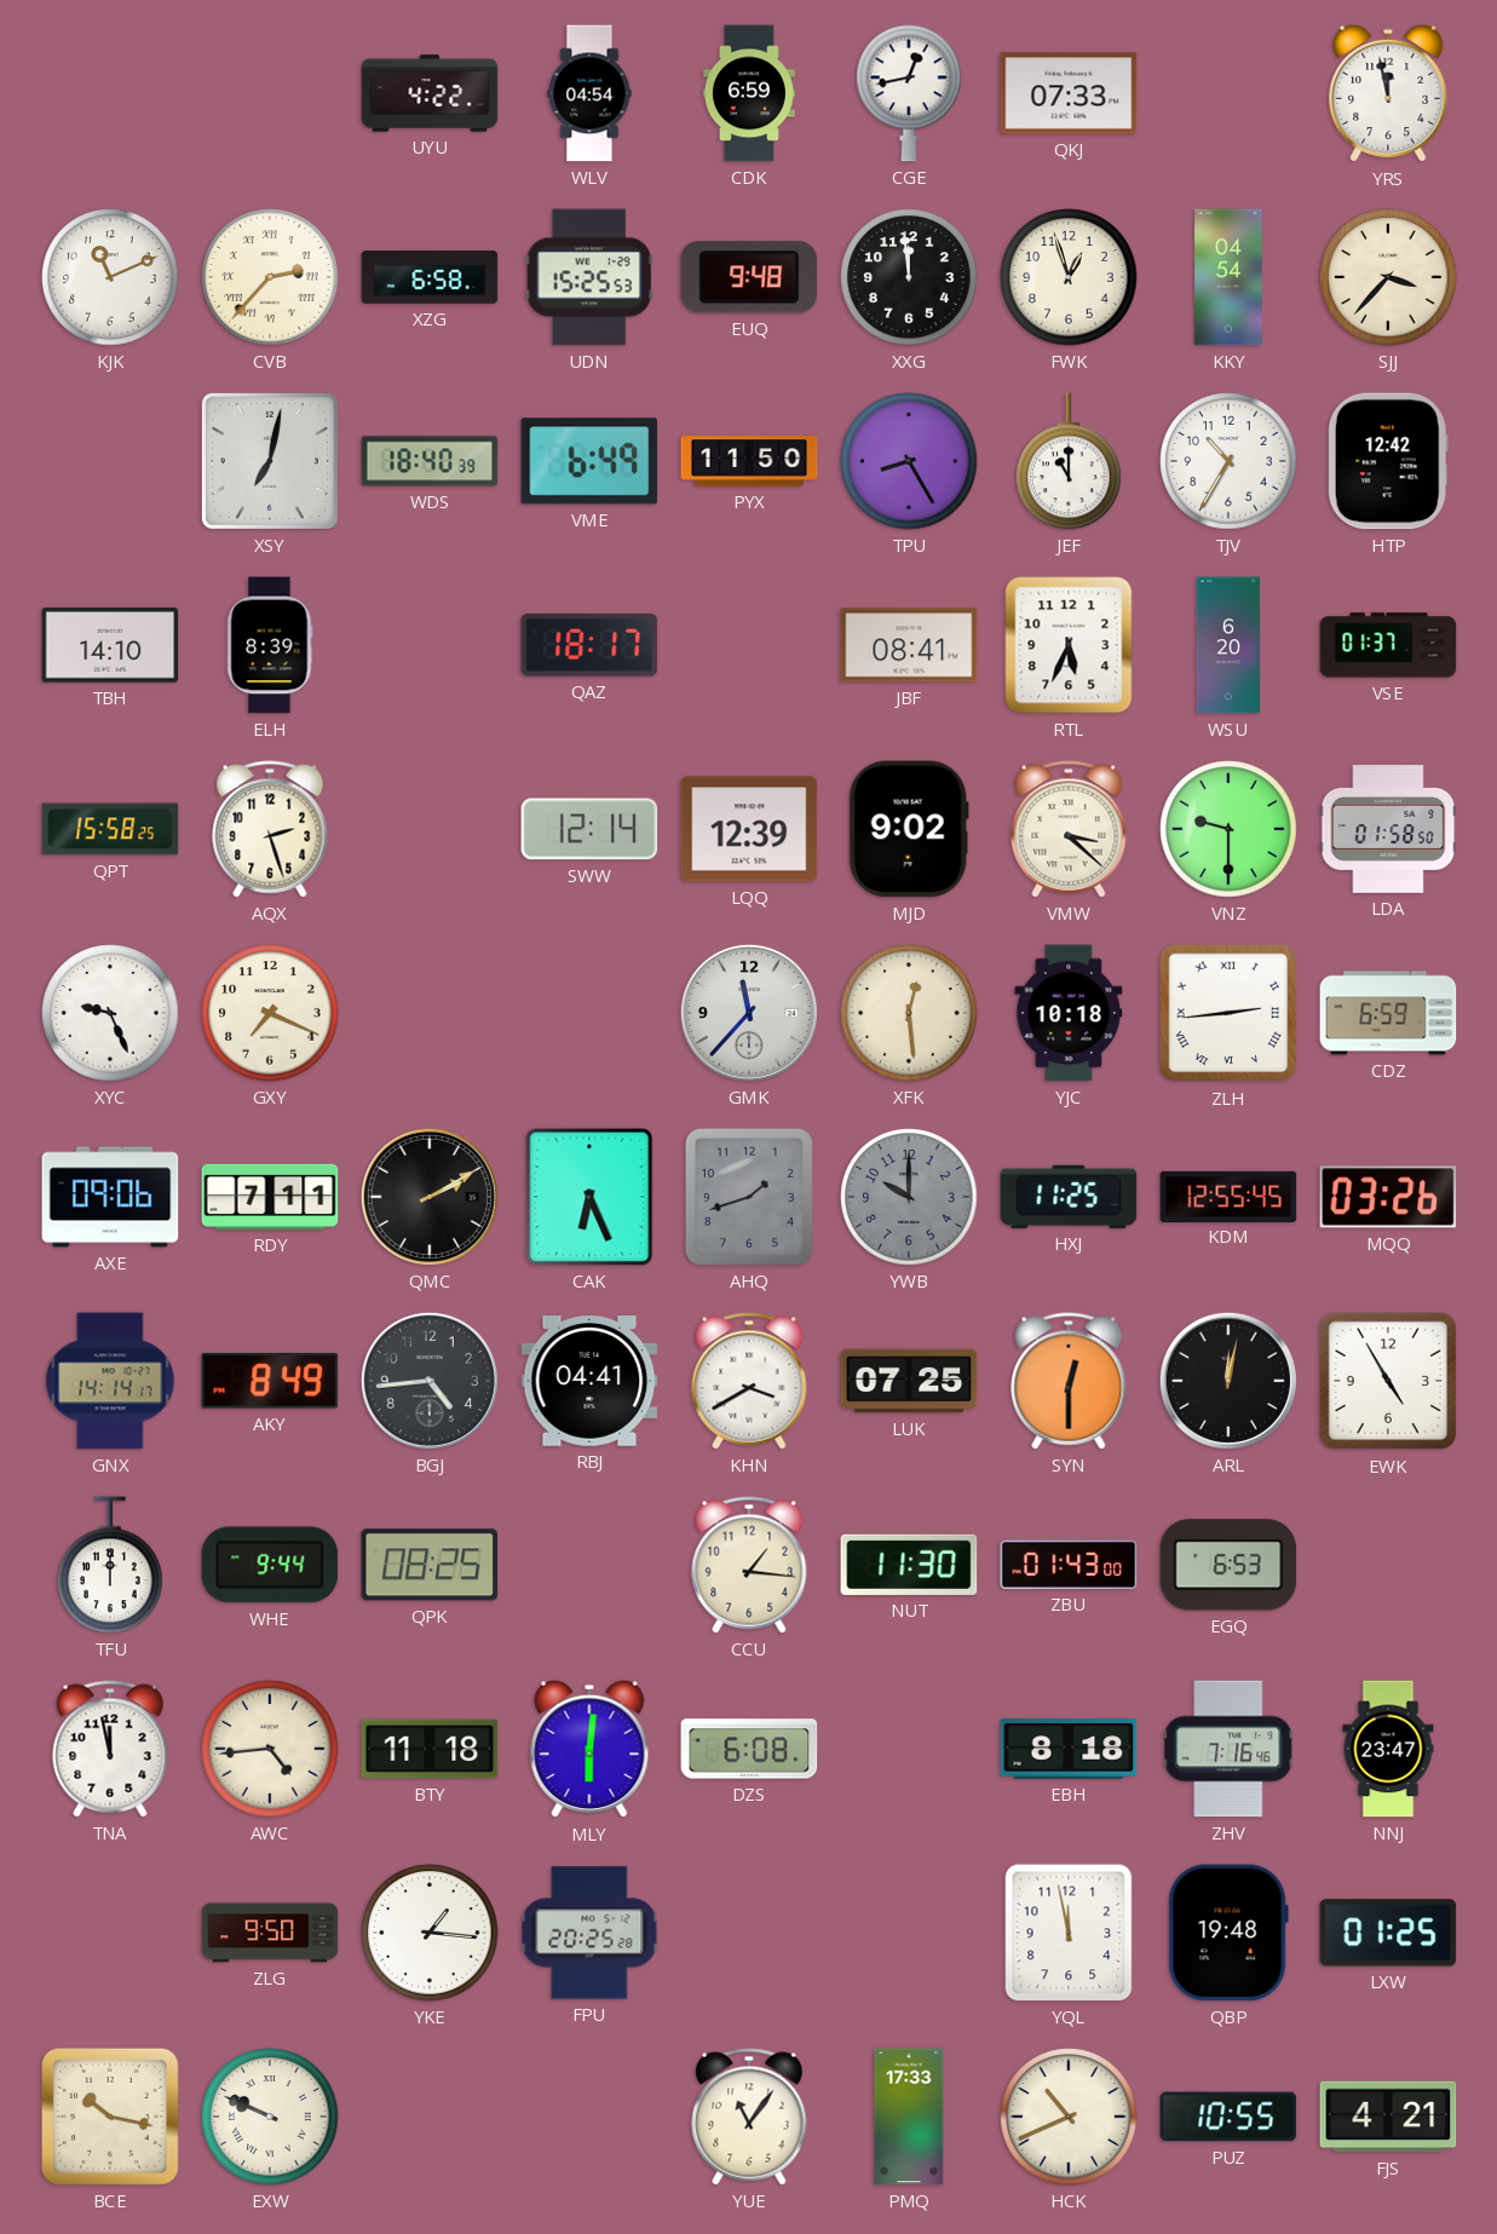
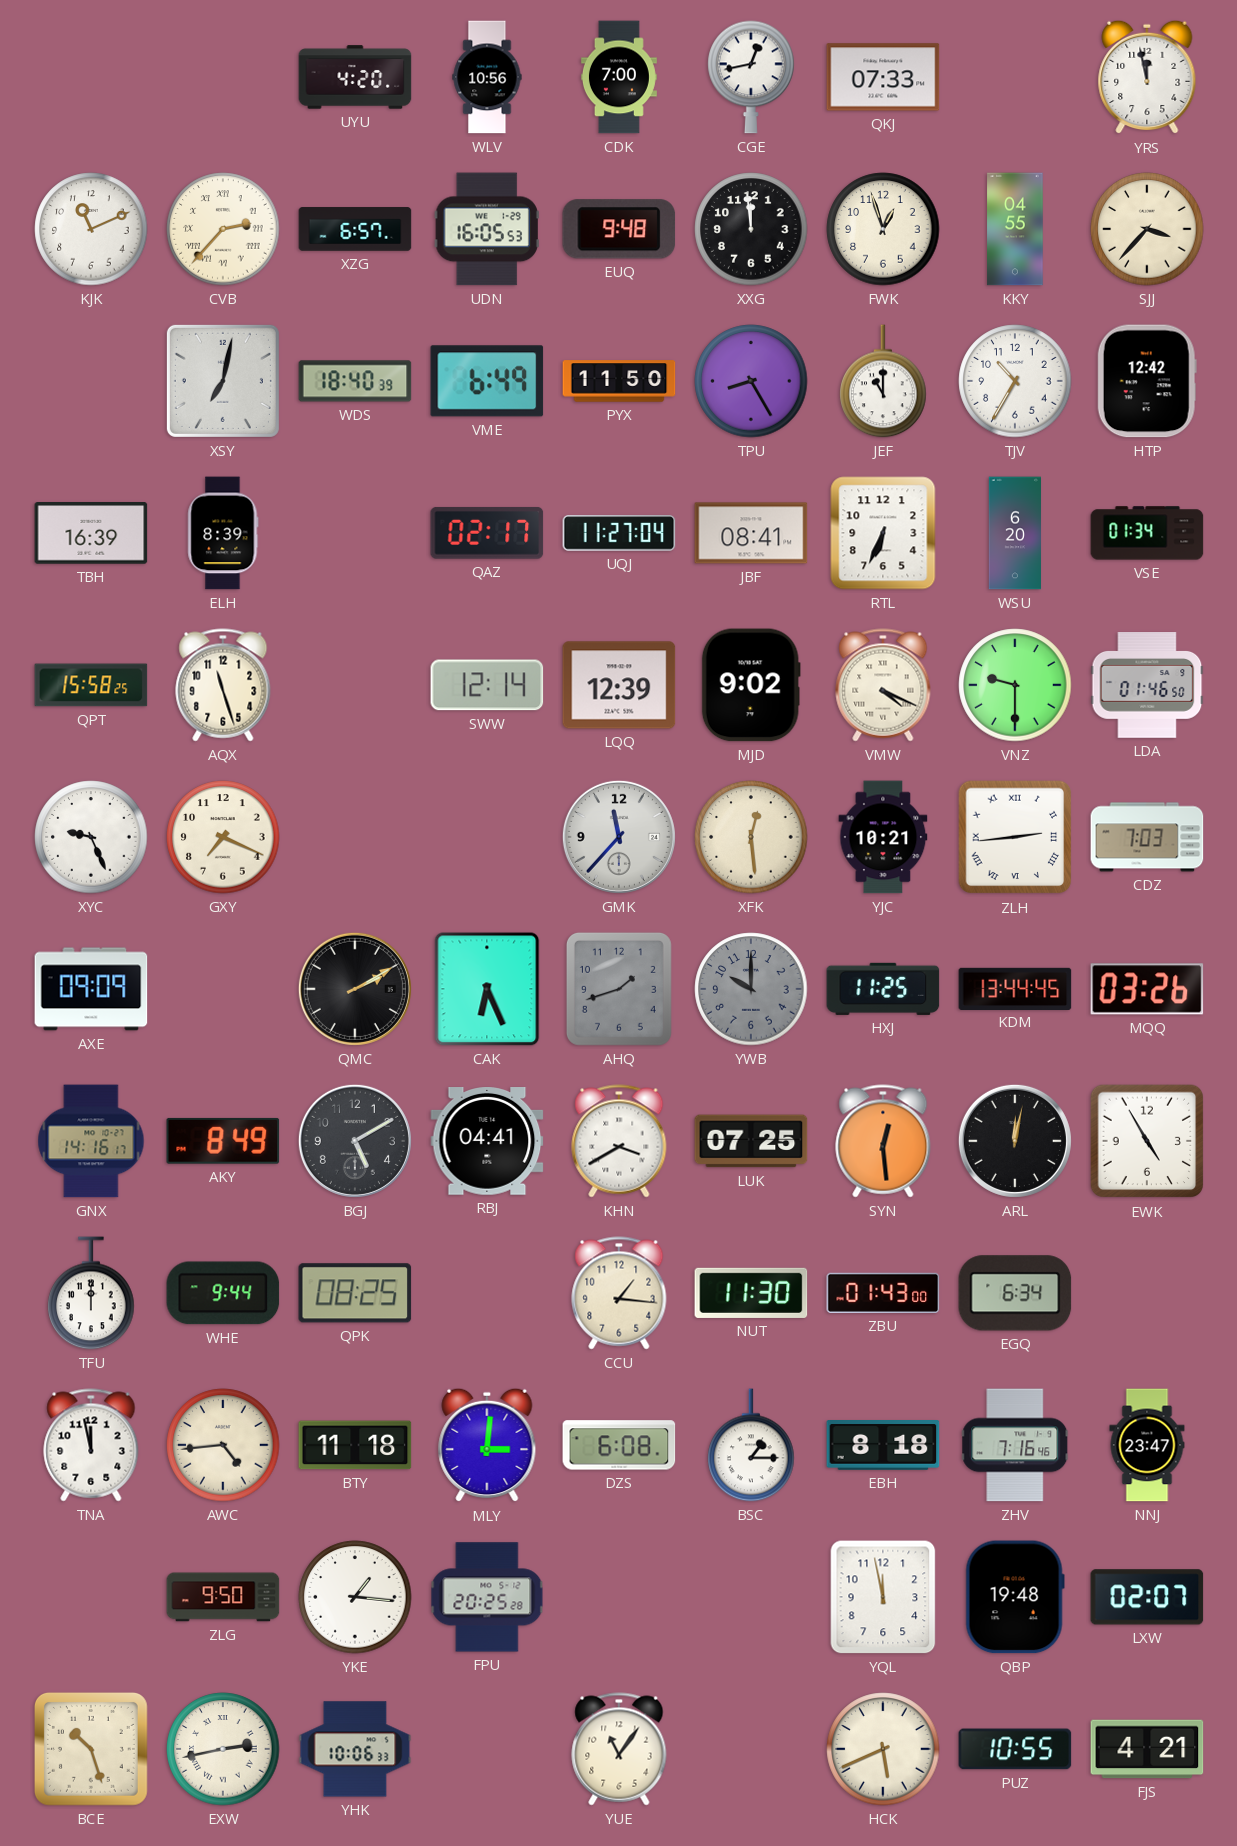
UYU: 4:22 -> 4:20
WLV: 04:54 -> 10:56
CDK: 6:59 -> 7:00
XZG: 6:58 -> 6:57
UDN: 15:25 -> 16:05
KKY: 04:54 -> 04:55
TBH: 14:10 -> 16:39
QAZ: 18:17 -> 02:17
UQJ: none -> 11:27
RTL: 5:34 -> 6:34
VSE: 01:37 -> 01:34
AQX: 2:27 -> 11:27
VMW: 3:22 -> 4:19
LDA: 01:58 -> 01:46
YJC: 10:18 -> 10:21
CDZ: 6:59 -> 7:03
AXE: 09:06 -> 09:09
RDY: 7:11 -> none
KDM: 12:55 -> 13:44
GNX: 14:14 -> 14:16
BGJ: 4:44 -> 5:10
SYN: 12:30 -> 12:29
EGQ: 6:53 -> 6:34
MLY: 6:01 -> 3:01
BSC: none -> 1:15
LXW: 01:25 -> 02:07
BCE: 10:17 -> 10:27
EXW: 9:49 -> 2:43
YHK: none -> 10:06
PMQ: 17:33 -> none
HCK: 10:41 -> 5:41
